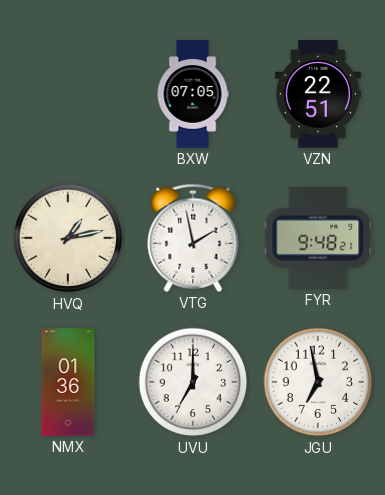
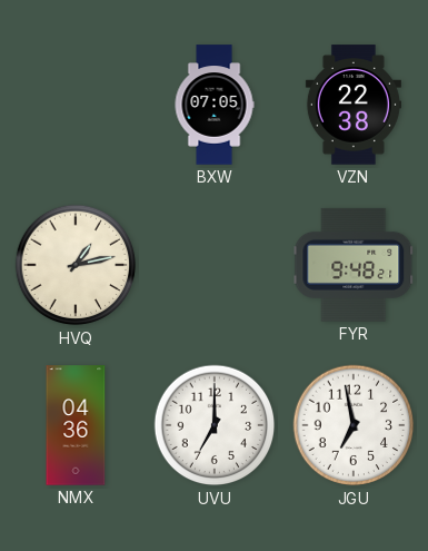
VZN: 22:51 -> 22:38
VTG: 1:58 -> none
NMX: 01:36 -> 04:36
